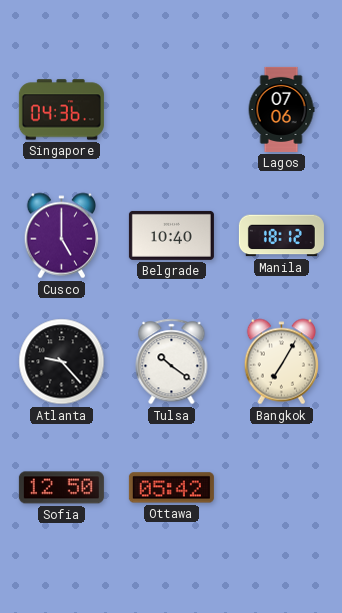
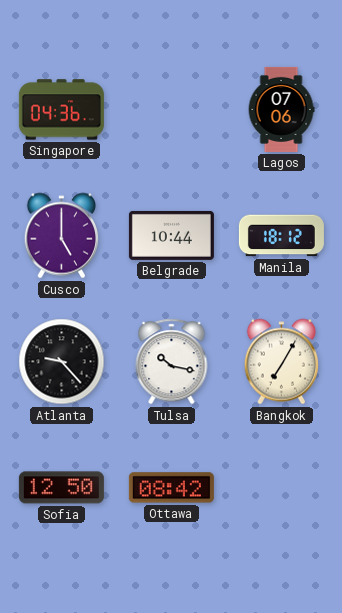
Belgrade: 10:40 -> 10:44
Tulsa: 10:21 -> 10:17
Ottawa: 05:42 -> 08:42
